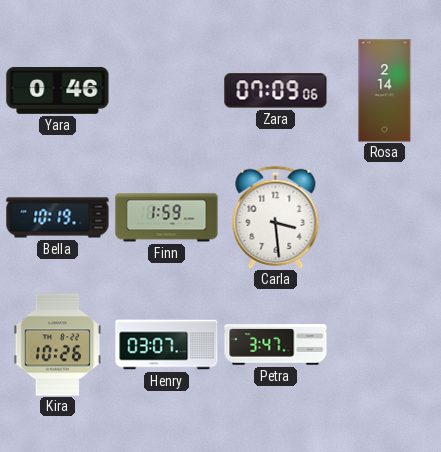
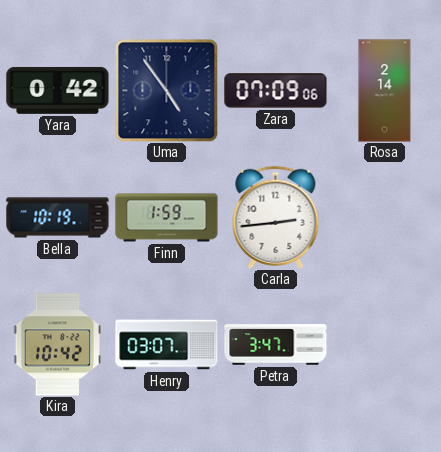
Yara: 0:46 -> 0:42
Uma: none -> 4:54
Carla: 3:29 -> 2:44
Kira: 10:26 -> 10:42
